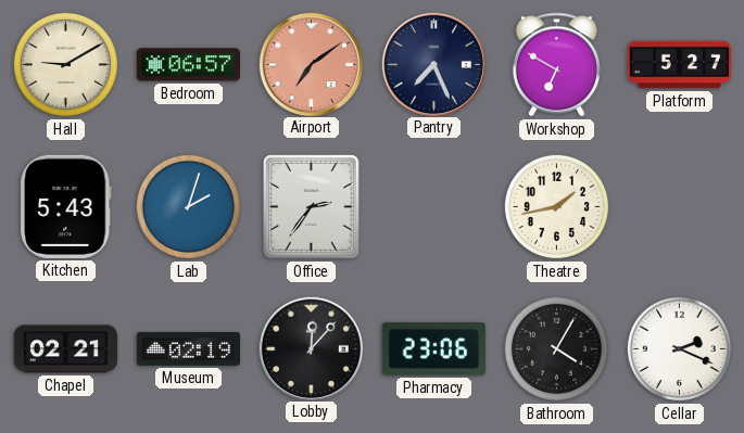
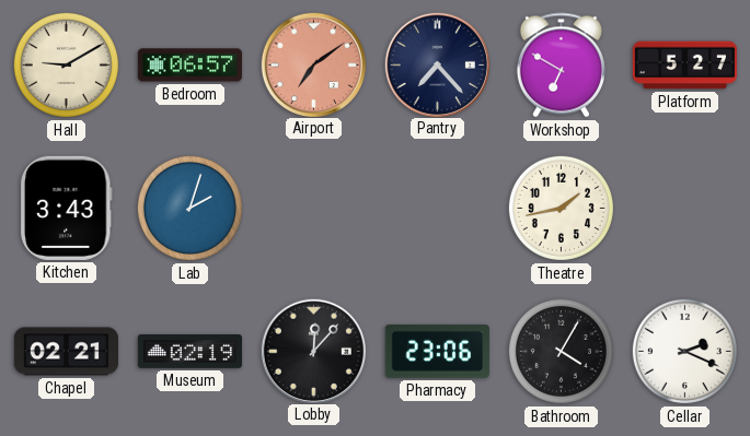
Pantry: 7:26 -> 7:23
Kitchen: 5:43 -> 3:43
Office: 2:36 -> none
